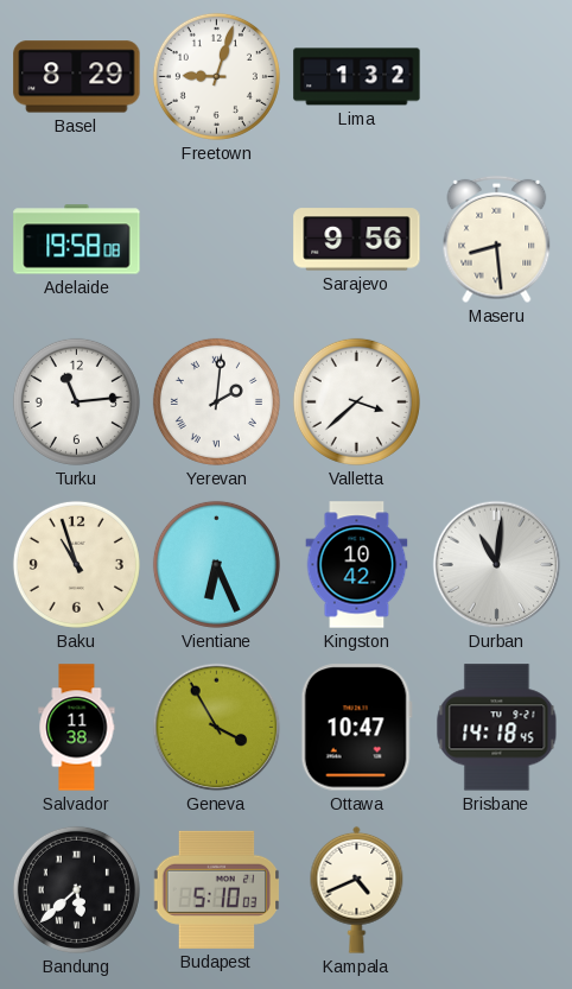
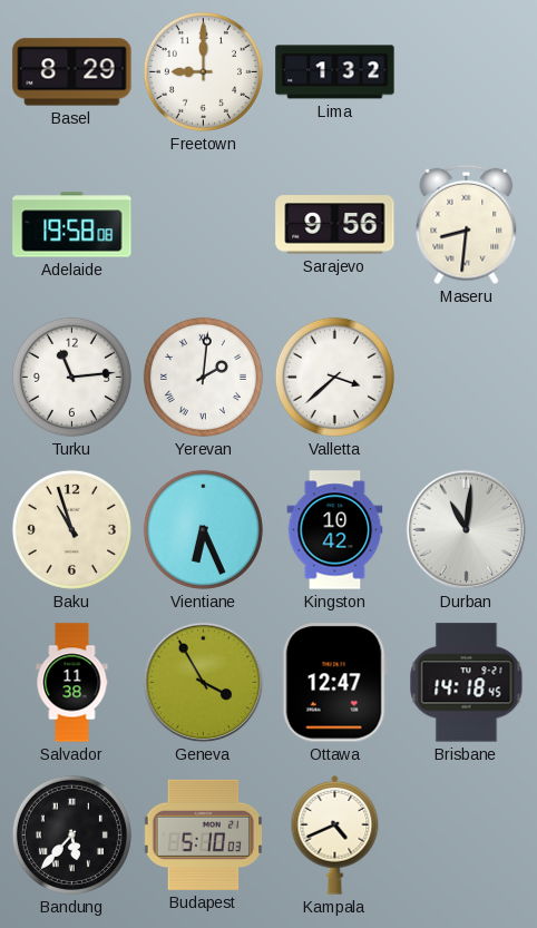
Freetown: 9:03 -> 9:00
Maseru: 8:29 -> 8:31
Ottawa: 10:47 -> 12:47
Bandung: 5:38 -> 5:37
